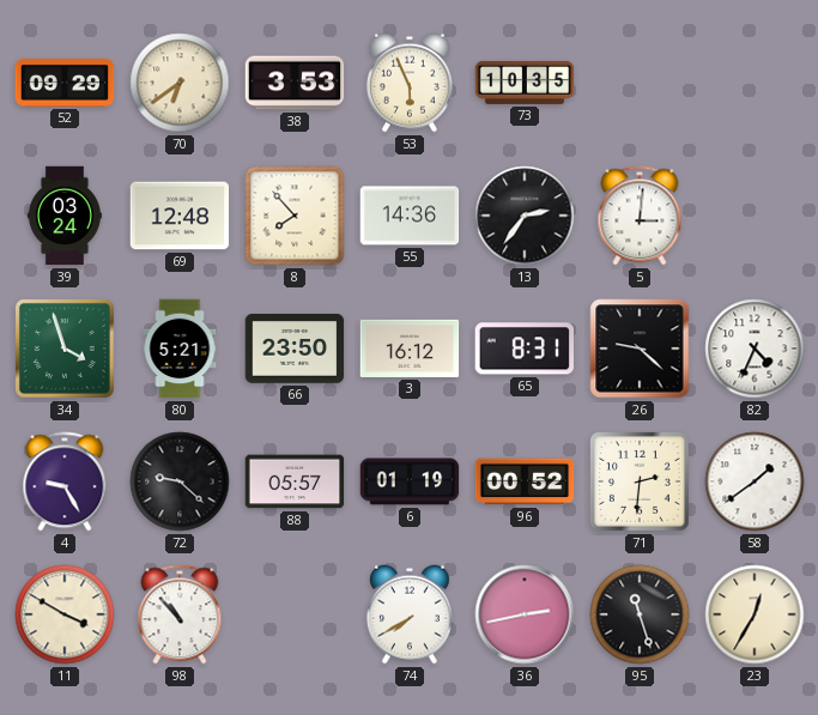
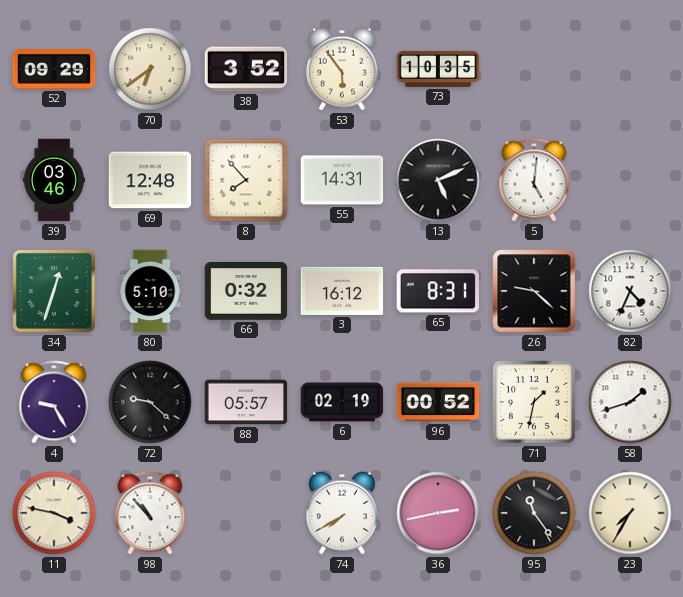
38: 3:53 -> 3:52
53: 5:56 -> 5:54
39: 03:24 -> 03:46
55: 14:36 -> 14:31
13: 2:36 -> 5:11
5: 3:01 -> 5:01
34: 3:57 -> 12:33
80: 5:21 -> 5:10
66: 23:50 -> 0:32
6: 01:19 -> 02:19
71: 2:31 -> 1:32
58: 1:39 -> 1:42
11: 3:50 -> 3:47
95: 11:27 -> 11:24
23: 12:35 -> 7:35
